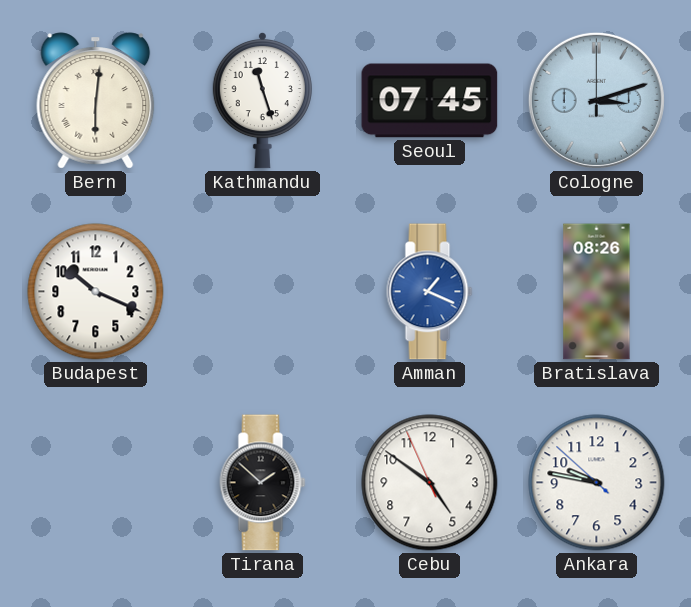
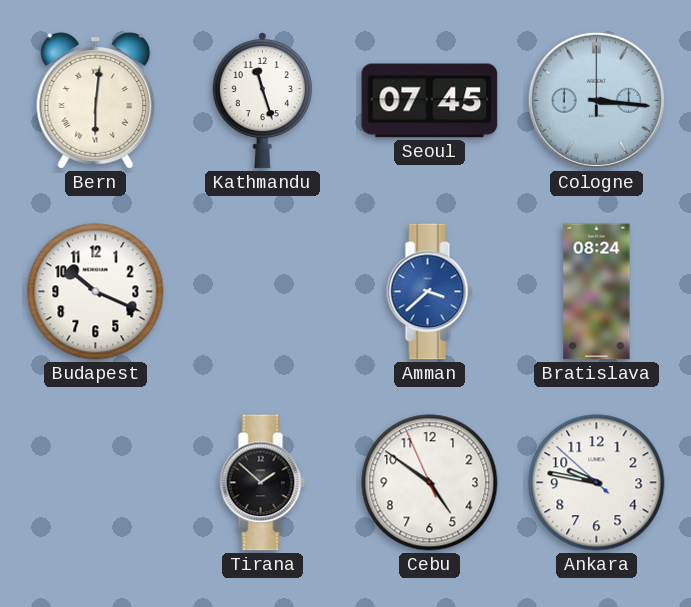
Cologne: 3:12 -> 3:16
Amman: 1:19 -> 3:38
Bratislava: 08:26 -> 08:24
